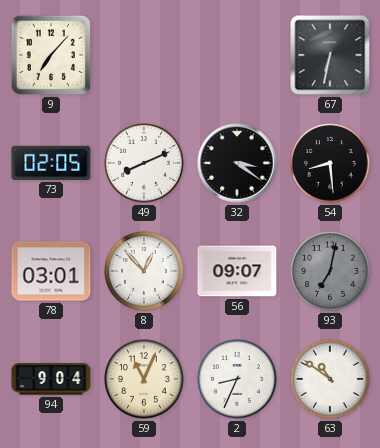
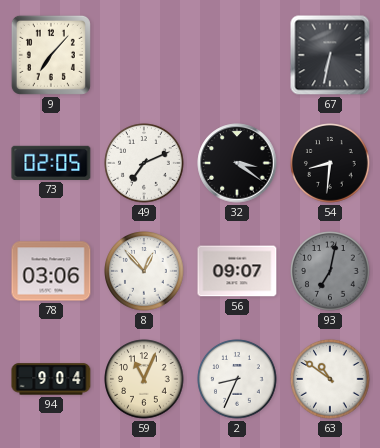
49: 8:11 -> 7:11
54: 8:29 -> 8:31
78: 03:01 -> 03:06
